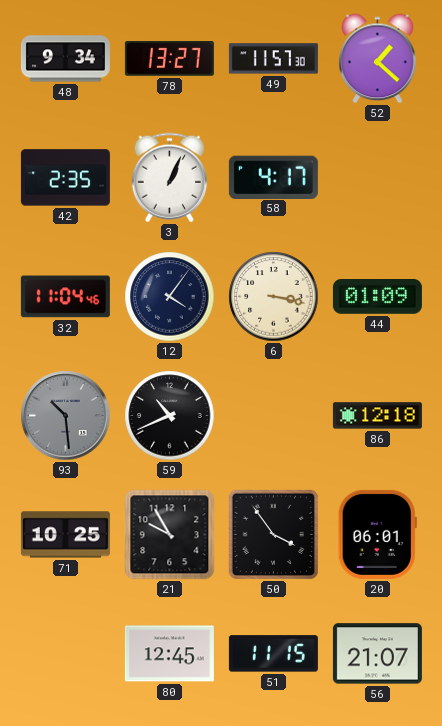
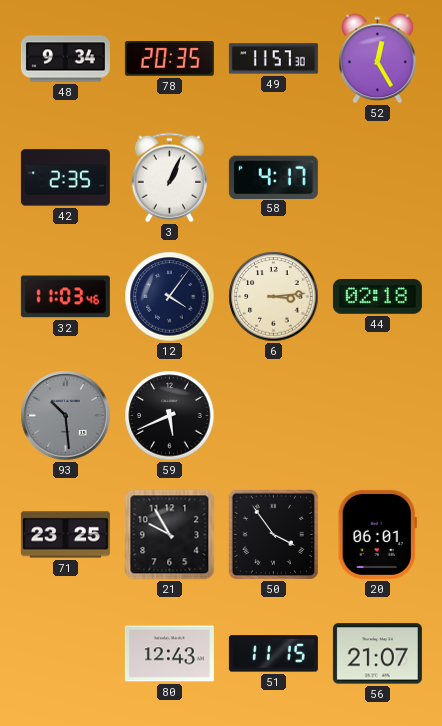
78: 13:27 -> 20:35
52: 1:22 -> 12:25
32: 11:04 -> 11:03
6: 3:17 -> 3:14
44: 01:09 -> 02:18
59: 10:41 -> 5:41
86: 12:18 -> none
71: 10:25 -> 23:25
80: 12:45 -> 12:43
